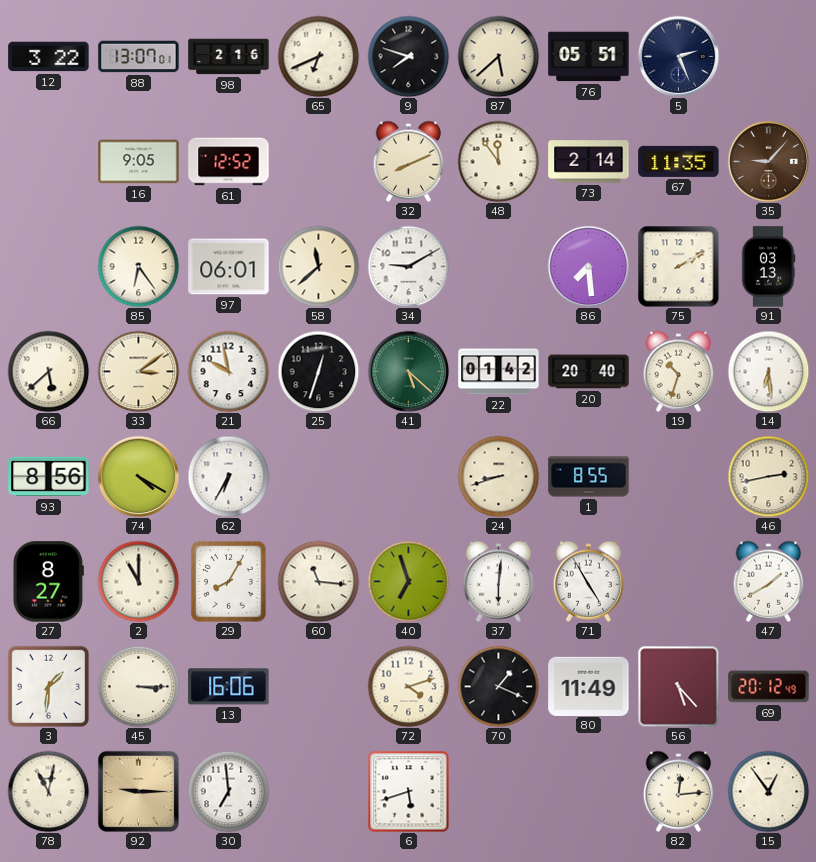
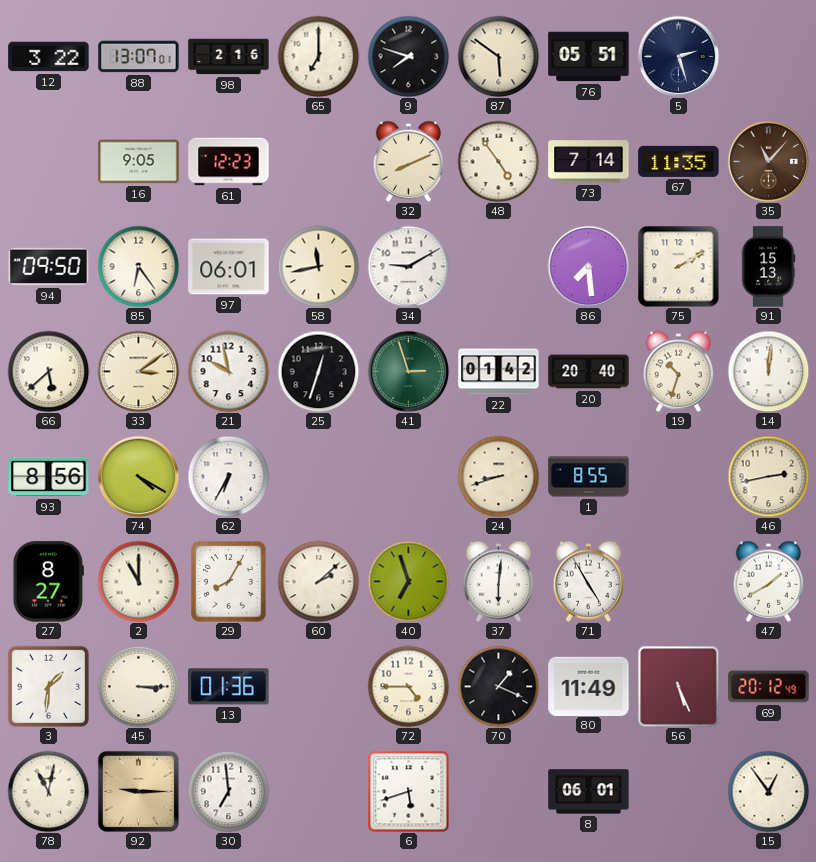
65: 6:41 -> 7:00
87: 5:38 -> 5:51
5: 2:26 -> 2:27
61: 12:52 -> 12:23
48: 11:54 -> 4:54
73: 2:14 -> 7:14
35: 9:07 -> 11:07
94: none -> 09:50
58: 11:38 -> 11:43
91: 03:13 -> 15:13
41: 5:22 -> 2:57
14: 6:29 -> 12:01
60: 11:16 -> 2:08
13: 16:06 -> 01:36
72: 4:12 -> 4:45
56: 5:23 -> 5:26
8: none -> 06:01
82: 12:14 -> none
